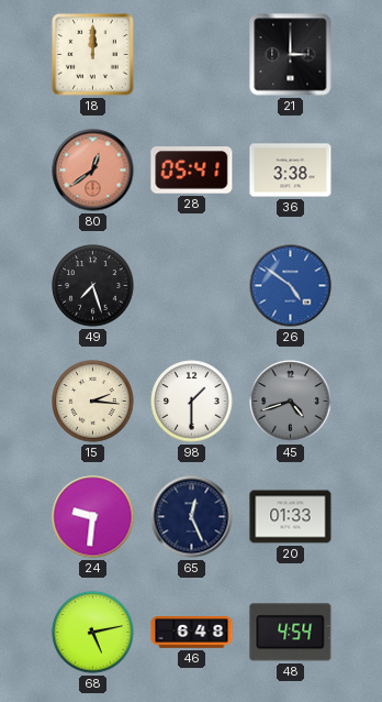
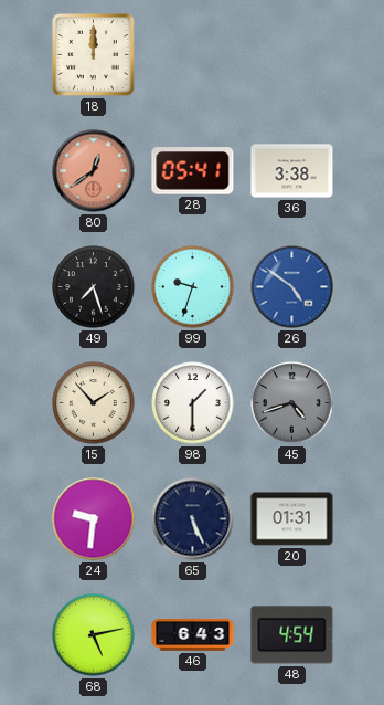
21: 3:00 -> none
99: none -> 9:33
15: 2:16 -> 1:53
65: 12:26 -> 5:26
20: 01:33 -> 01:31
46: 6:48 -> 6:43
